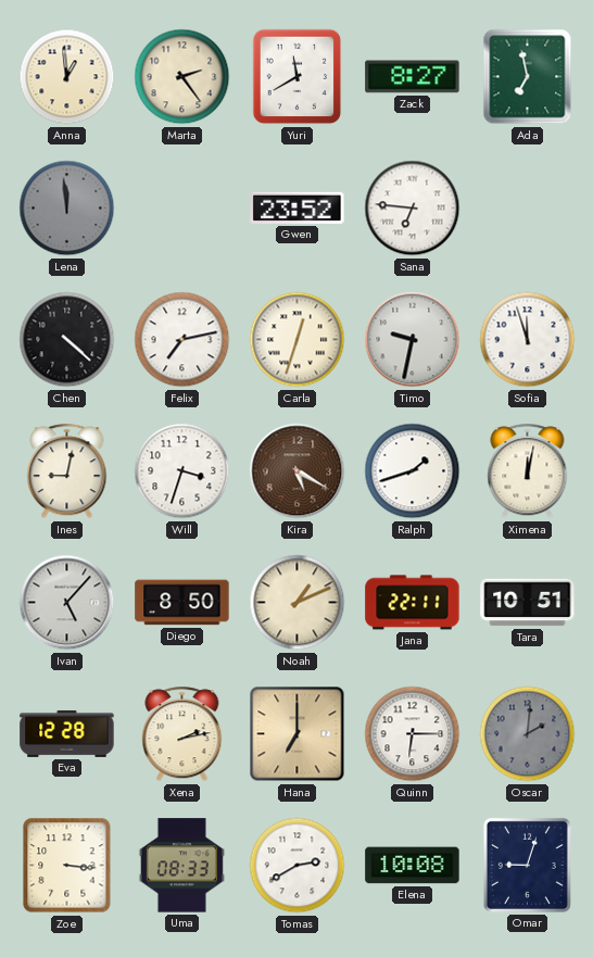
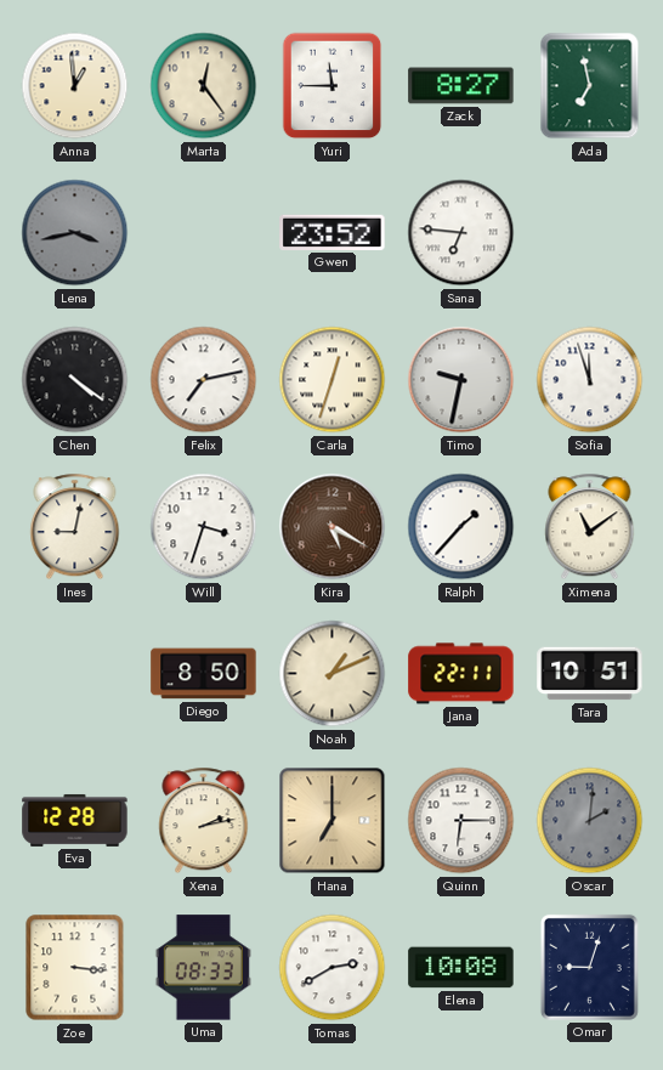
Marta: 2:24 -> 12:24
Yuri: 11:40 -> 11:45
Lena: 11:59 -> 3:43
Chen: 4:22 -> 4:21
Ralph: 1:42 -> 1:37
Ximena: 12:02 -> 11:09
Ivan: 5:07 -> none
